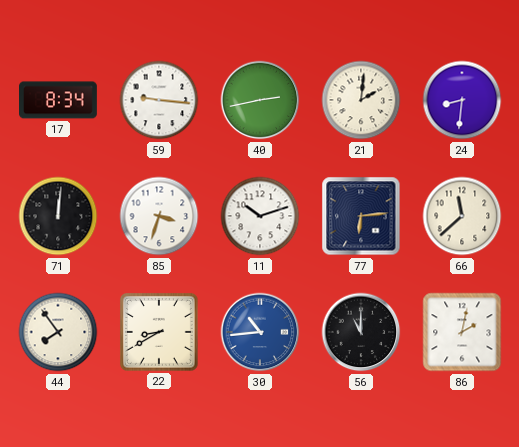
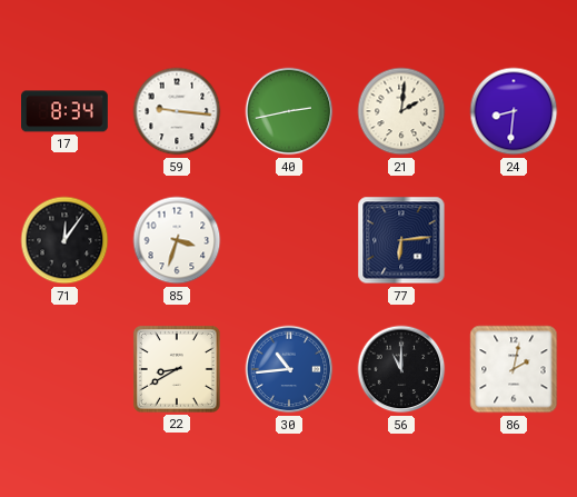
71: 12:01 -> 12:06
11: 10:12 -> none
66: 11:38 -> none
44: 7:54 -> none
